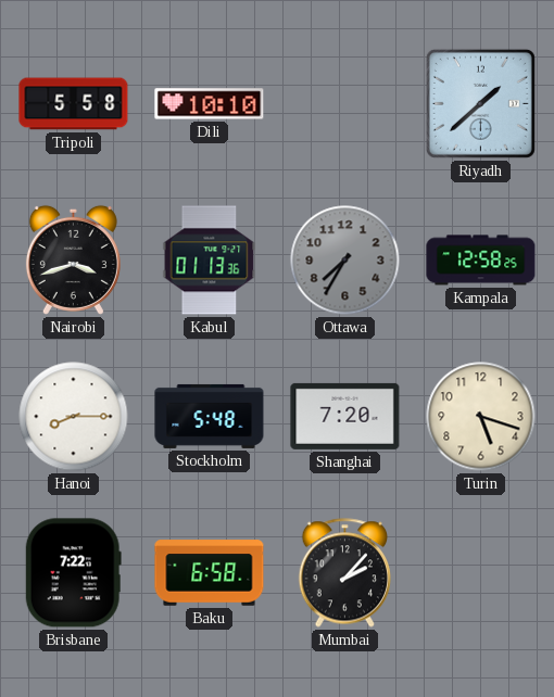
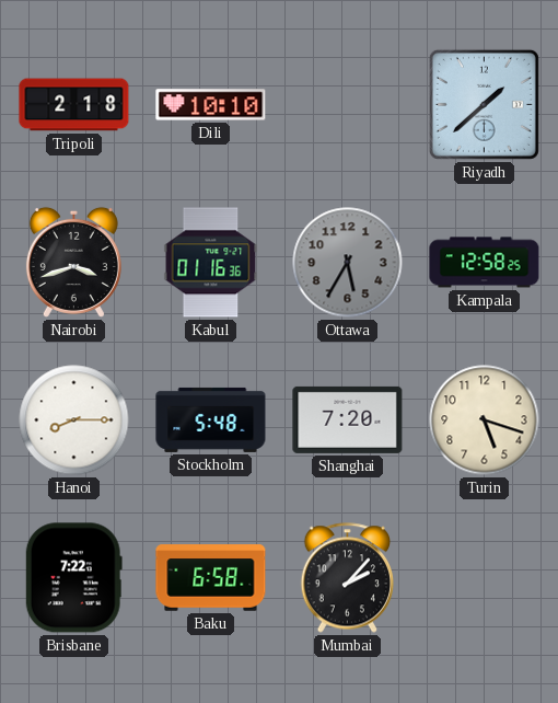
Tripoli: 5:58 -> 2:18
Kabul: 01:13 -> 01:16
Ottawa: 7:35 -> 5:35
